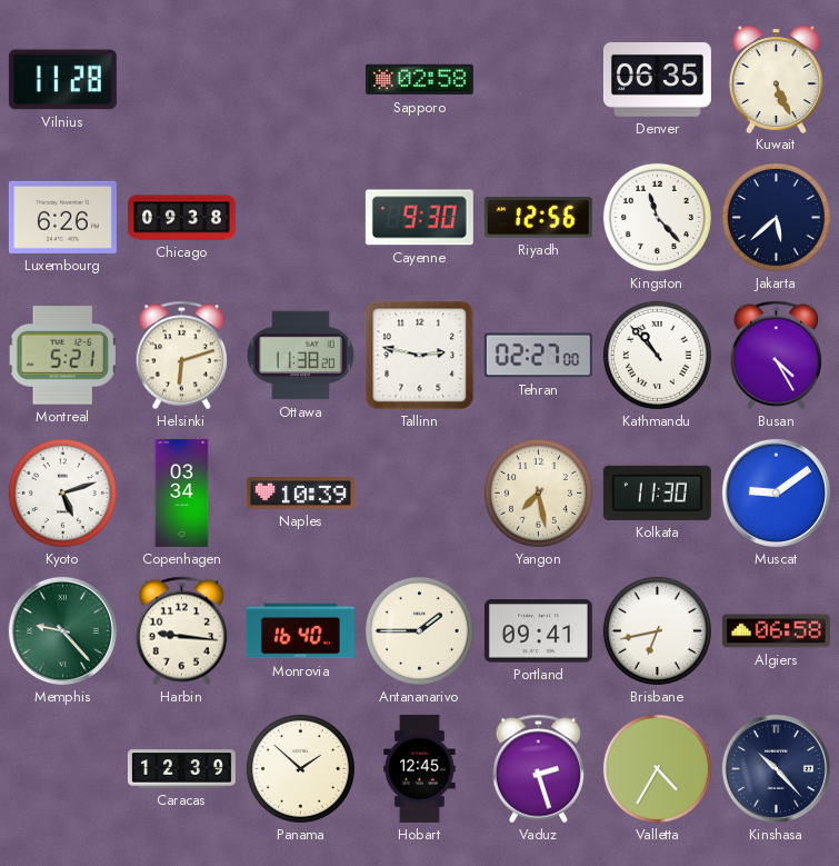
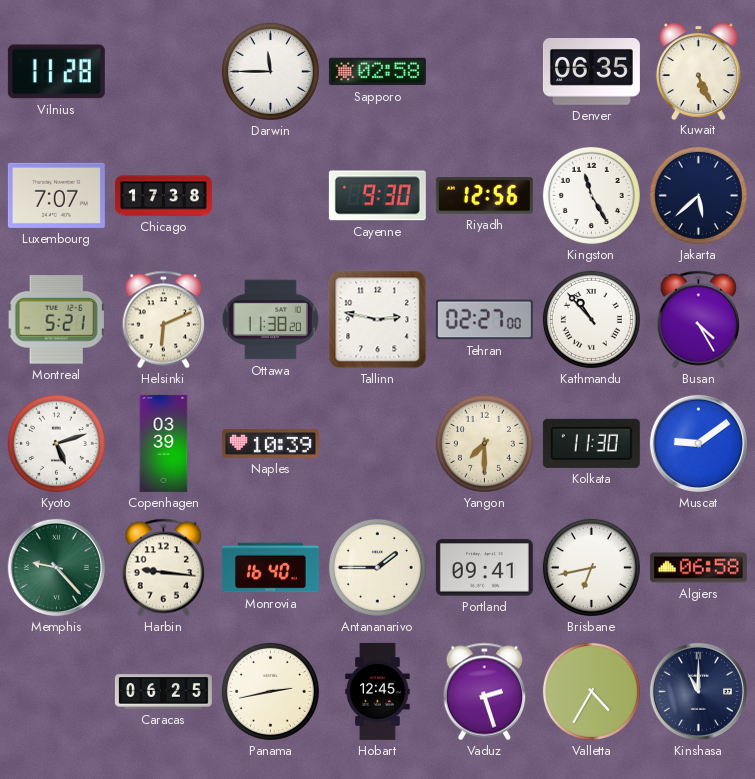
Darwin: none -> 11:45
Luxembourg: 6:26 -> 7:07
Chicago: 09:38 -> 17:38
Kingston: 11:23 -> 11:25
Helsinki: 6:12 -> 6:11
Copenhagen: 03:34 -> 03:39
Yangon: 7:28 -> 7:30
Caracas: 12:39 -> 06:25
Panama: 1:52 -> 2:43
Kinshasa: 10:23 -> 11:00
